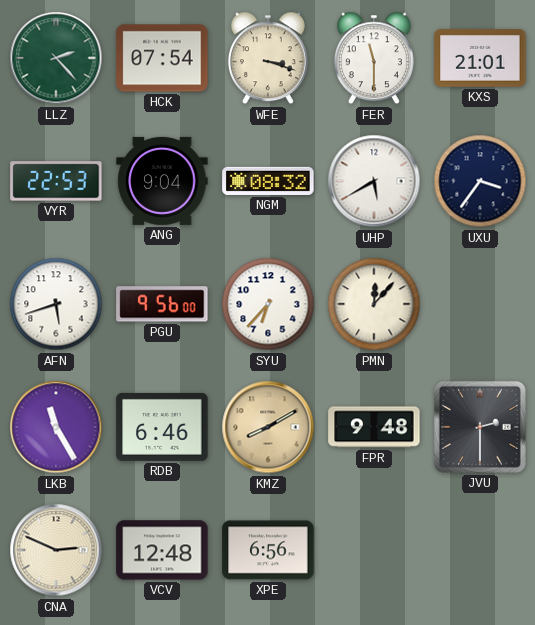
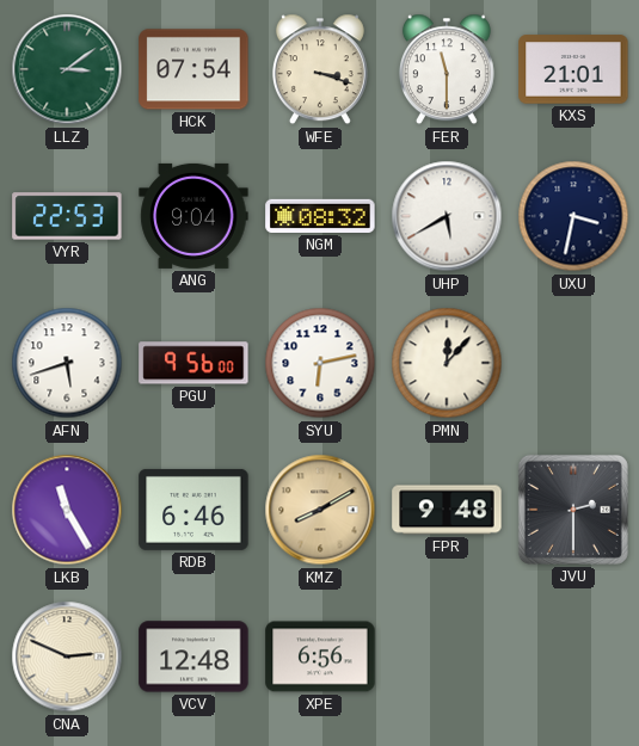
LLZ: 2:23 -> 3:09
UXU: 3:36 -> 3:32
SYU: 6:37 -> 6:13
